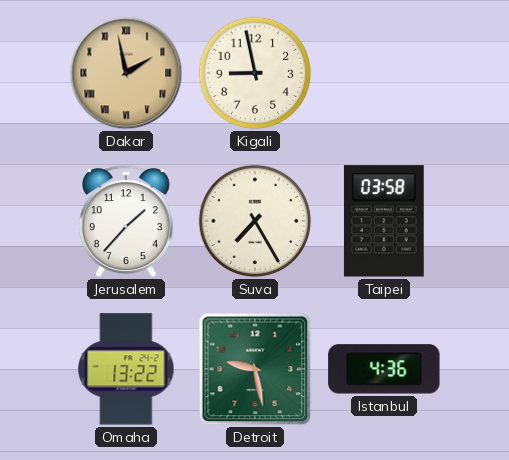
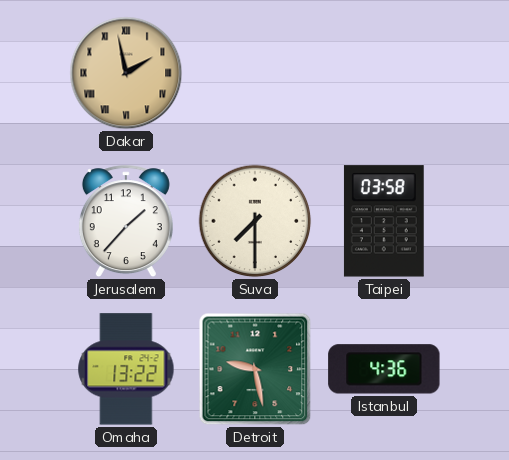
Kigali: 8:58 -> none
Suva: 7:25 -> 7:30
